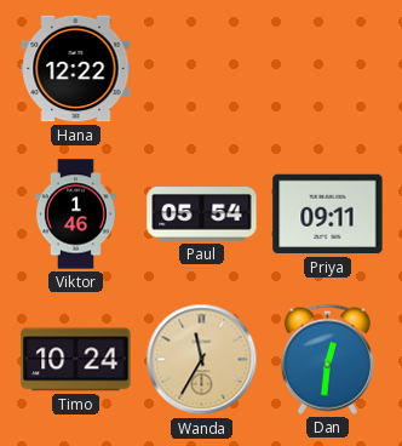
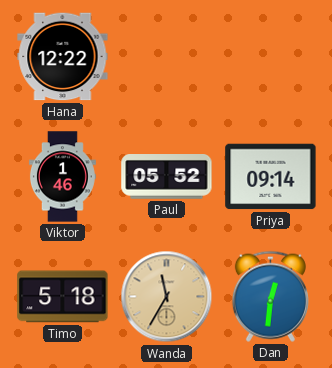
Paul: 05:54 -> 05:52
Priya: 09:11 -> 09:14
Timo: 10:24 -> 5:18
